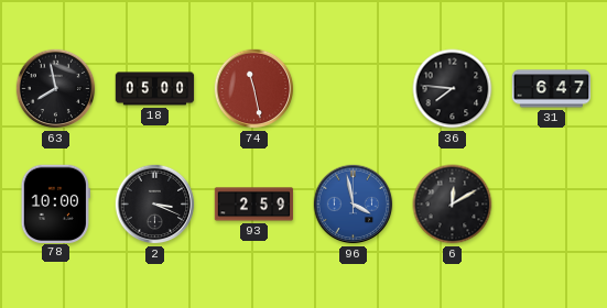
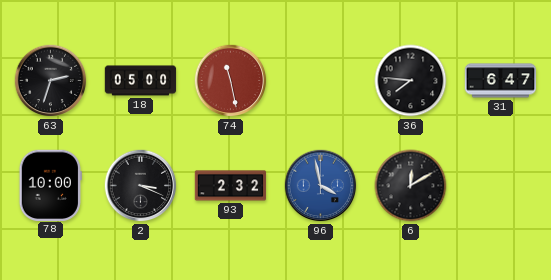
63: 7:58 -> 2:33
93: 2:59 -> 2:32
